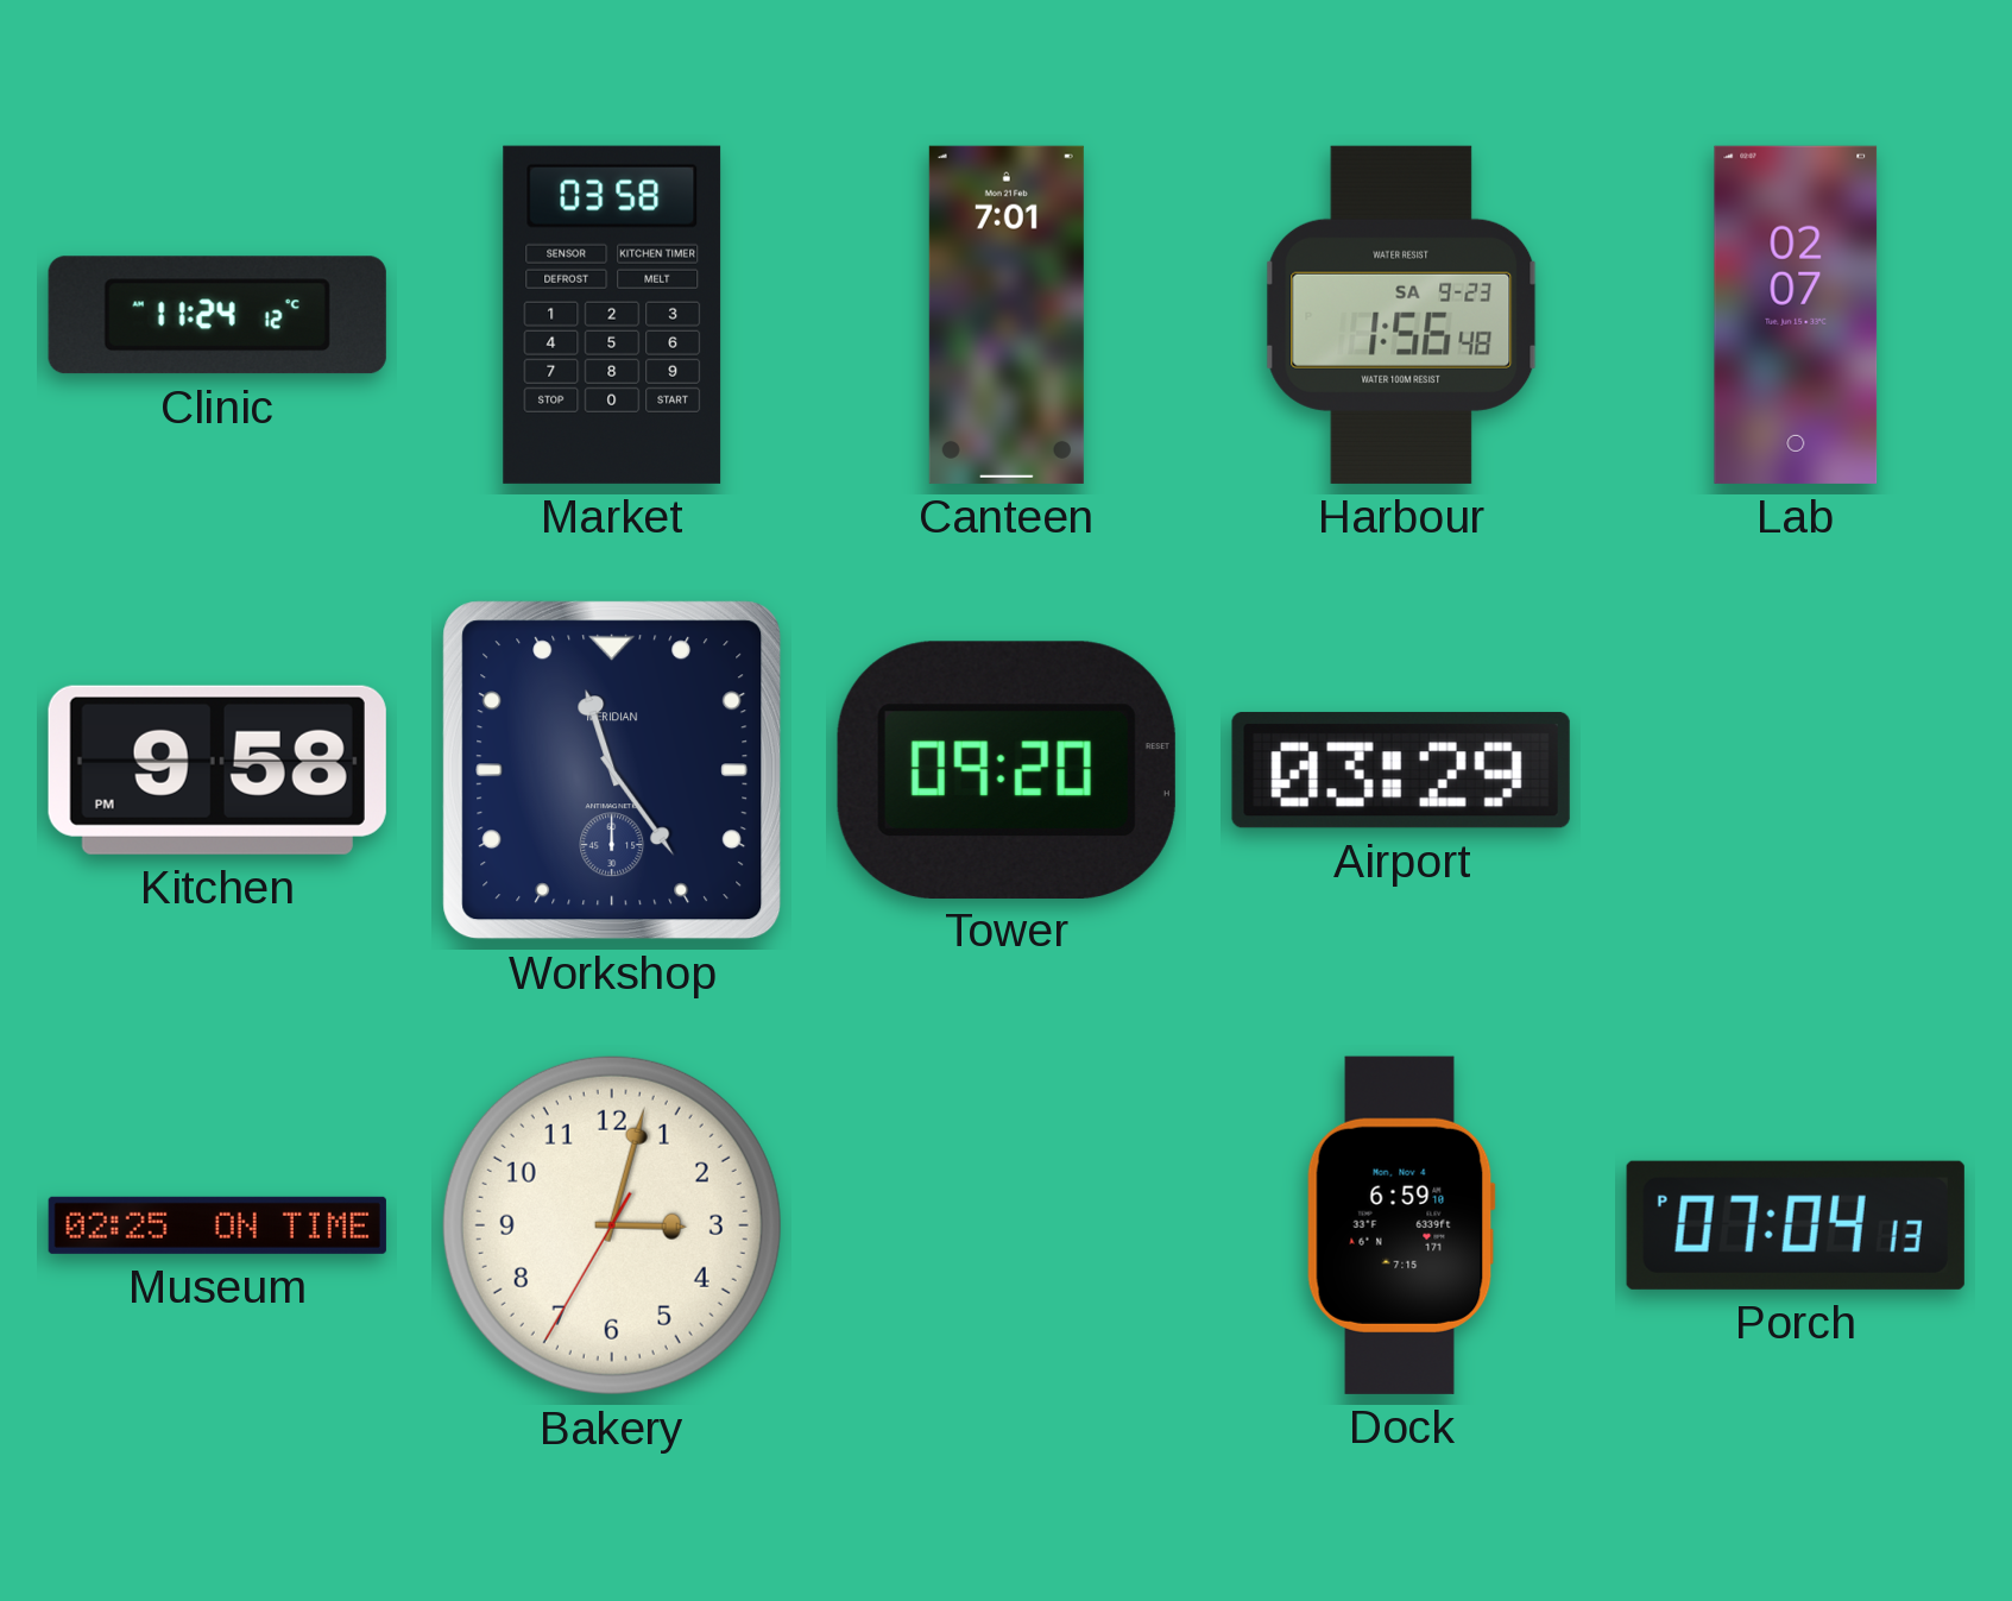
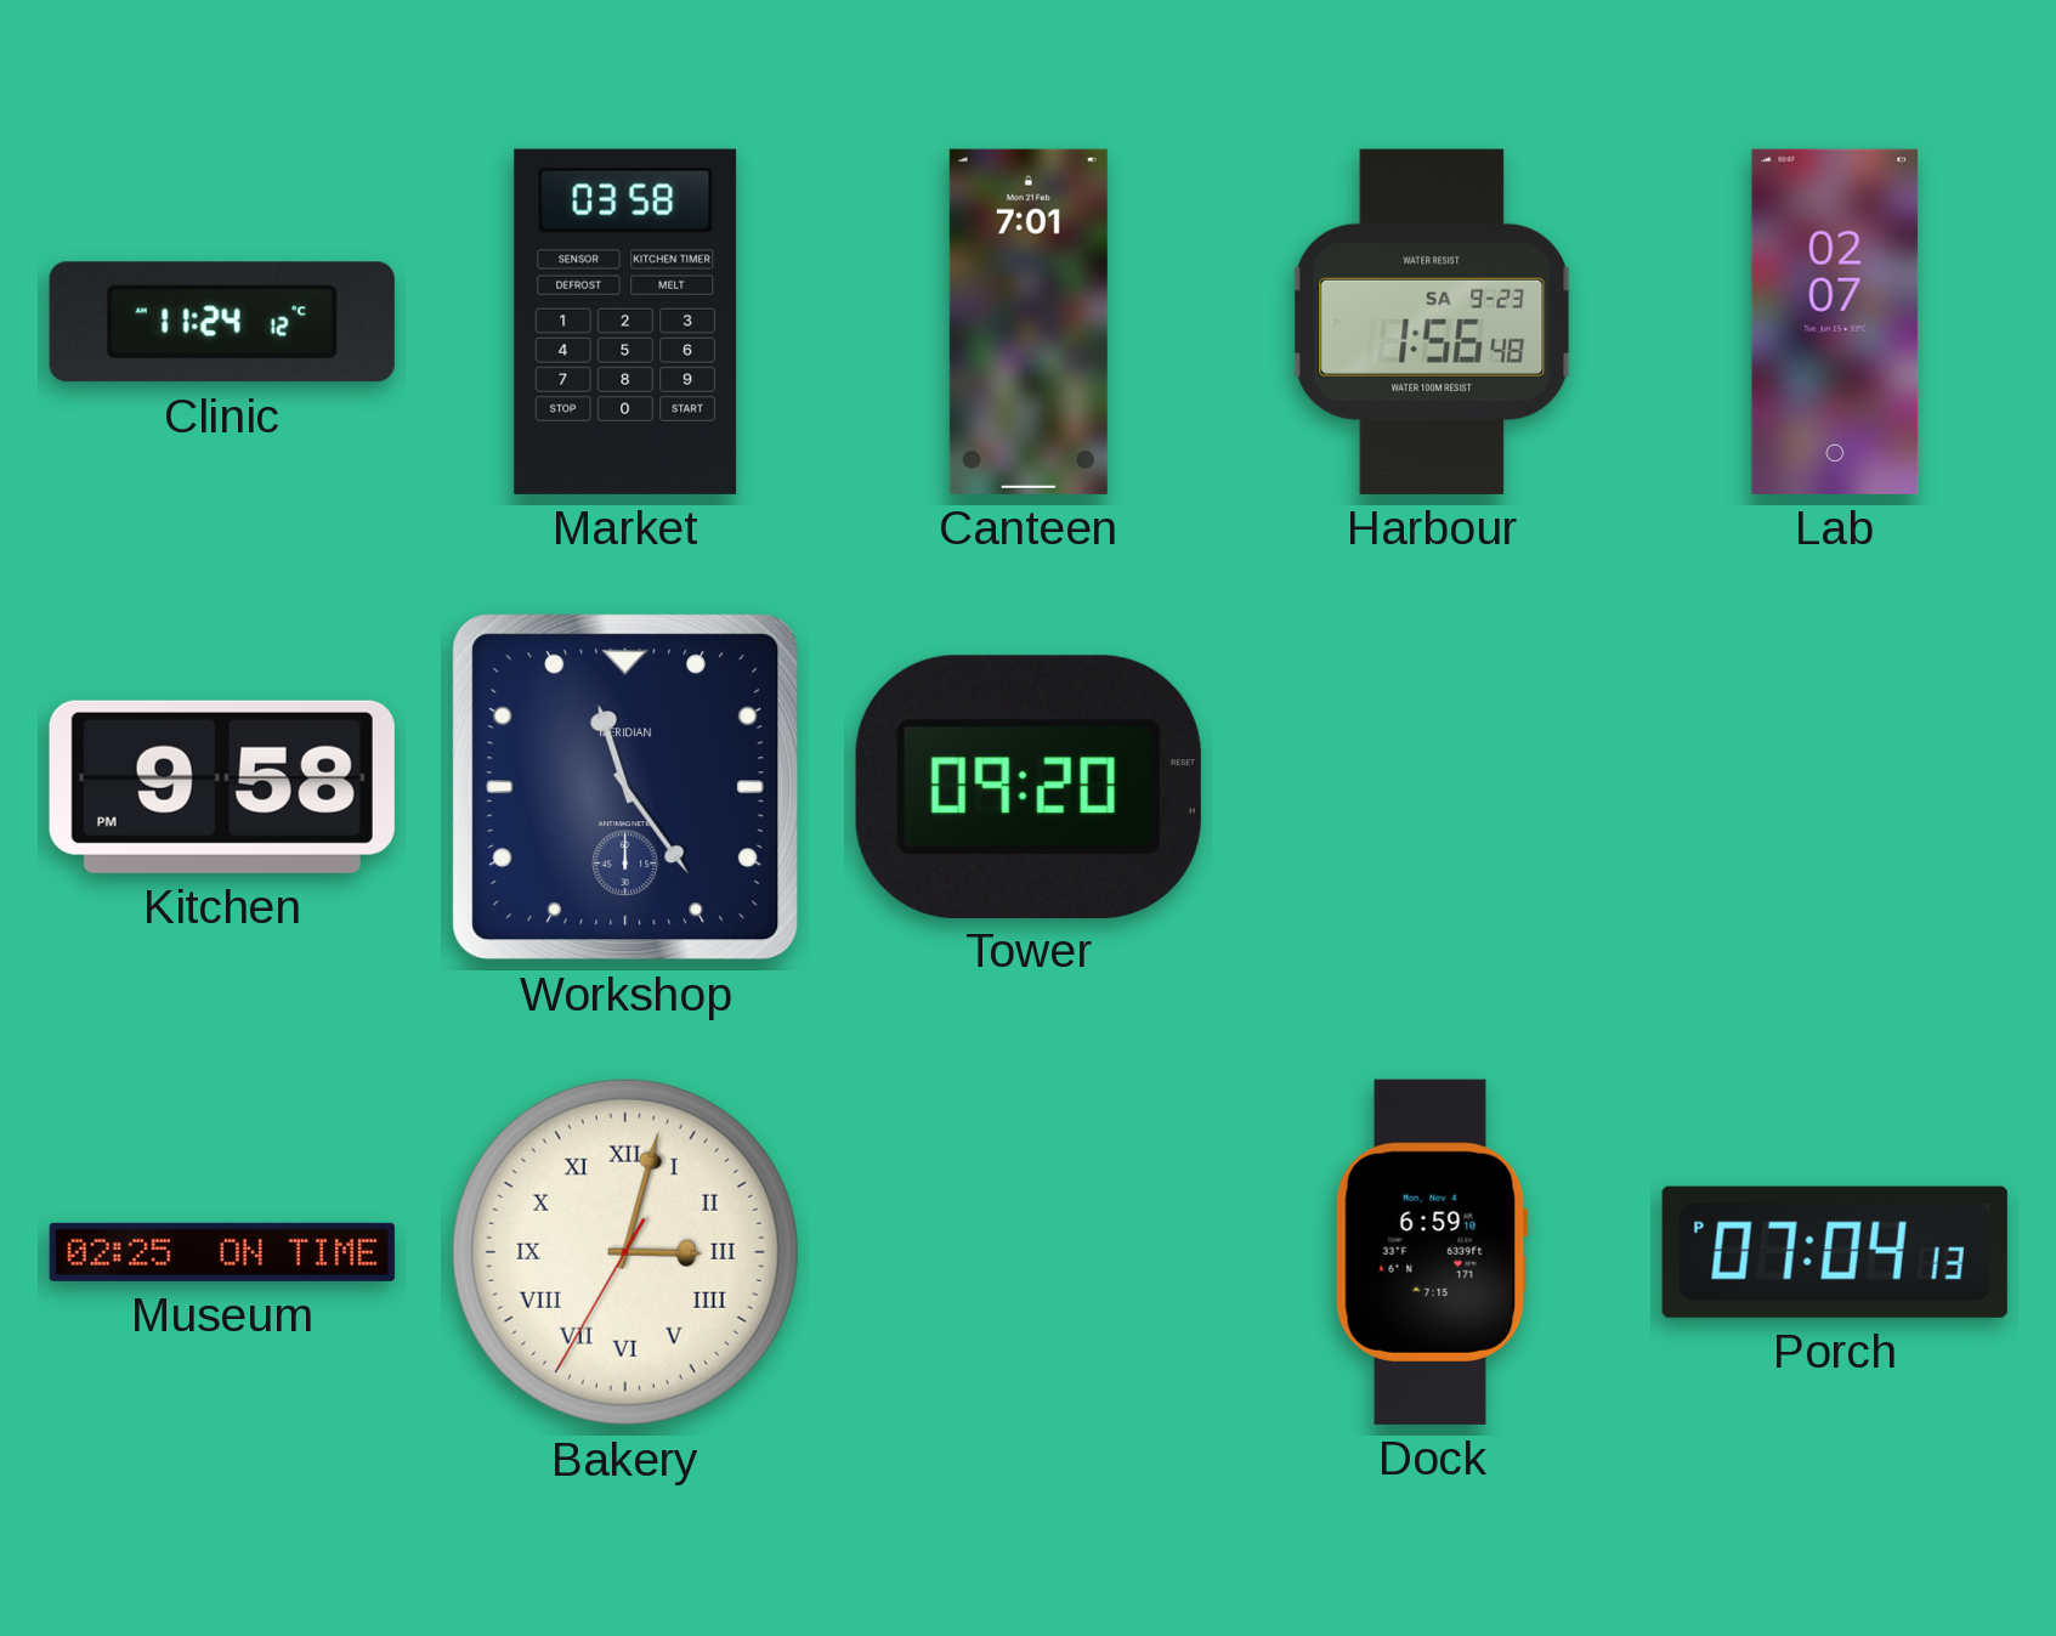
Airport: 03:29 -> none
Bakery numerals: Arabic -> Roman
